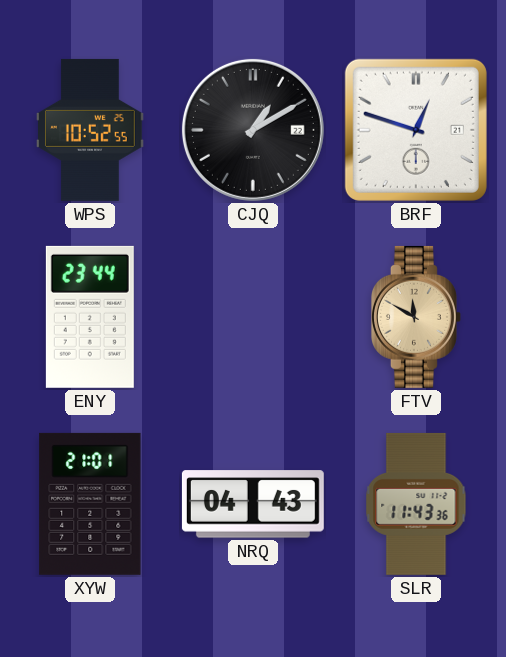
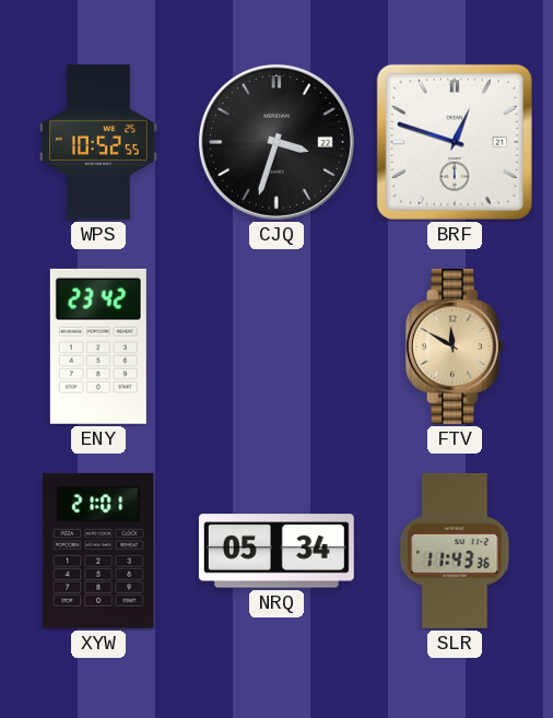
CJQ: 1:10 -> 3:33
ENY: 23:44 -> 23:42
NRQ: 04:43 -> 05:34
